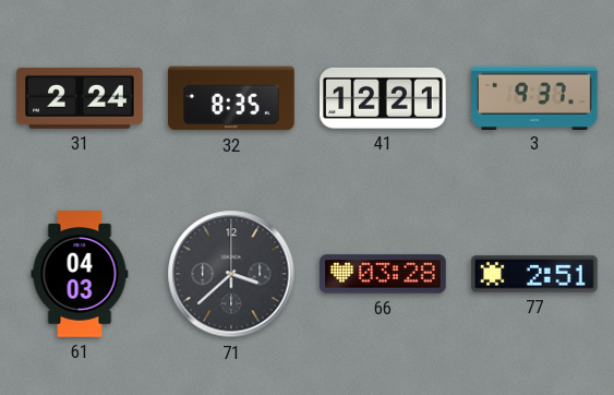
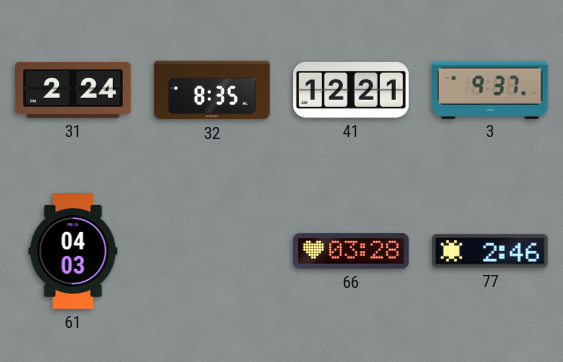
71: 3:38 -> none
77: 2:51 -> 2:46
